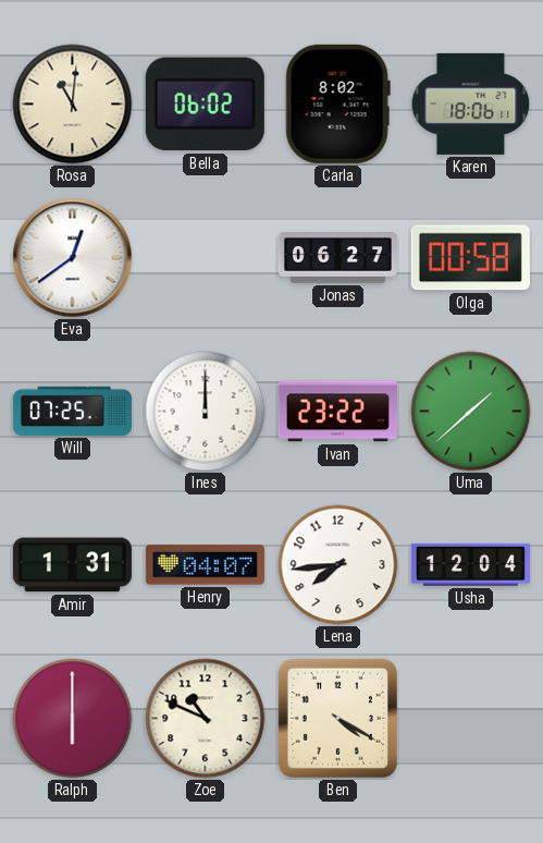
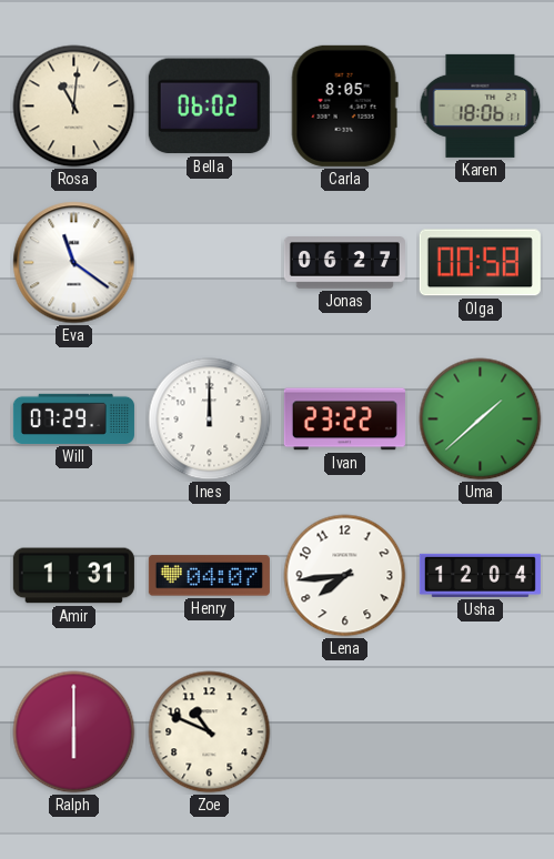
Carla: 8:02 -> 8:05
Eva: 12:39 -> 11:21
Will: 07:25 -> 07:29
Ben: 4:20 -> none
